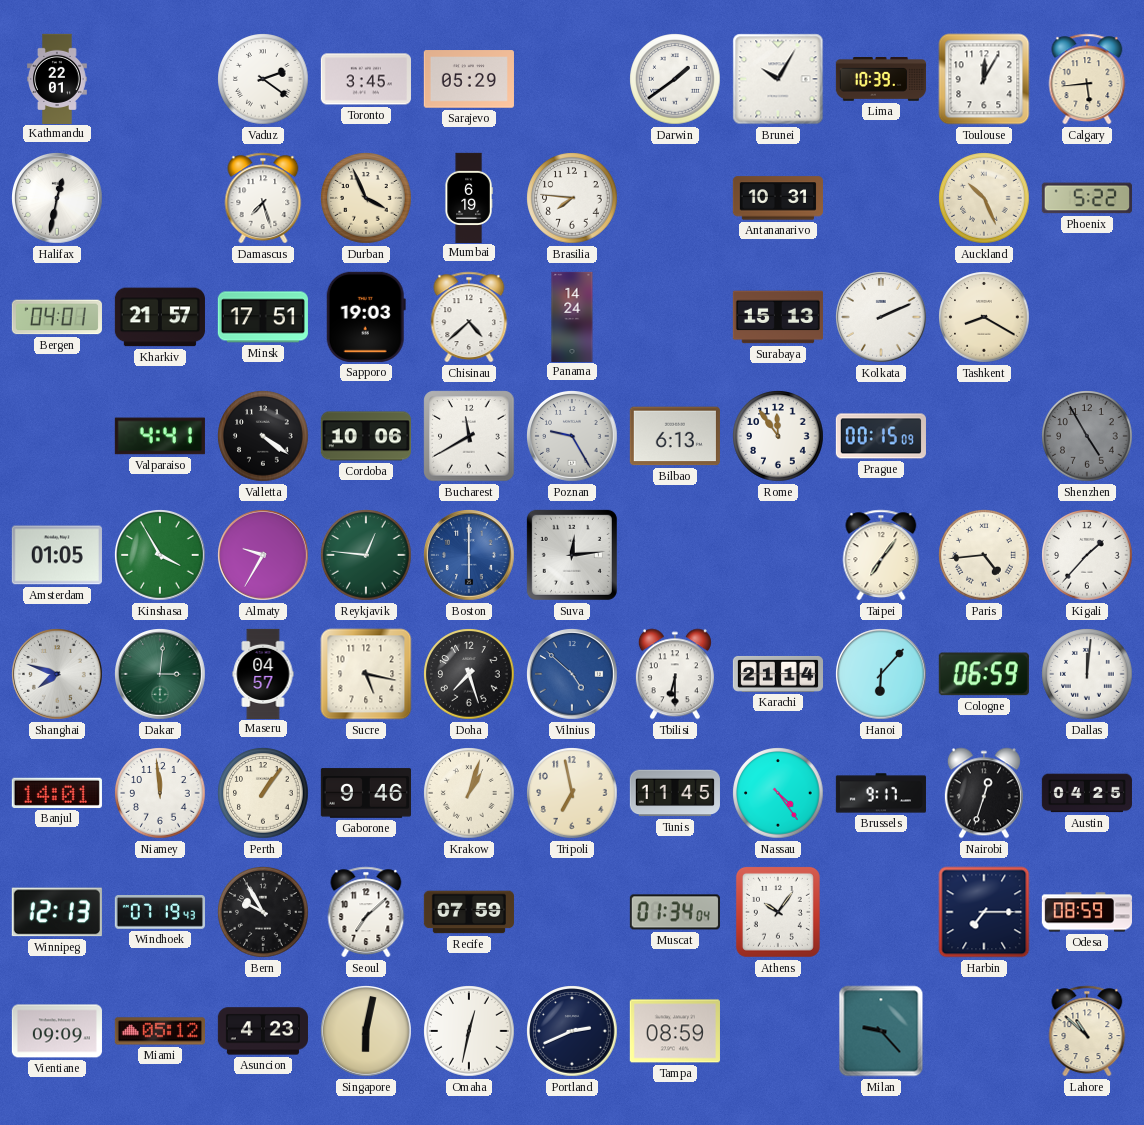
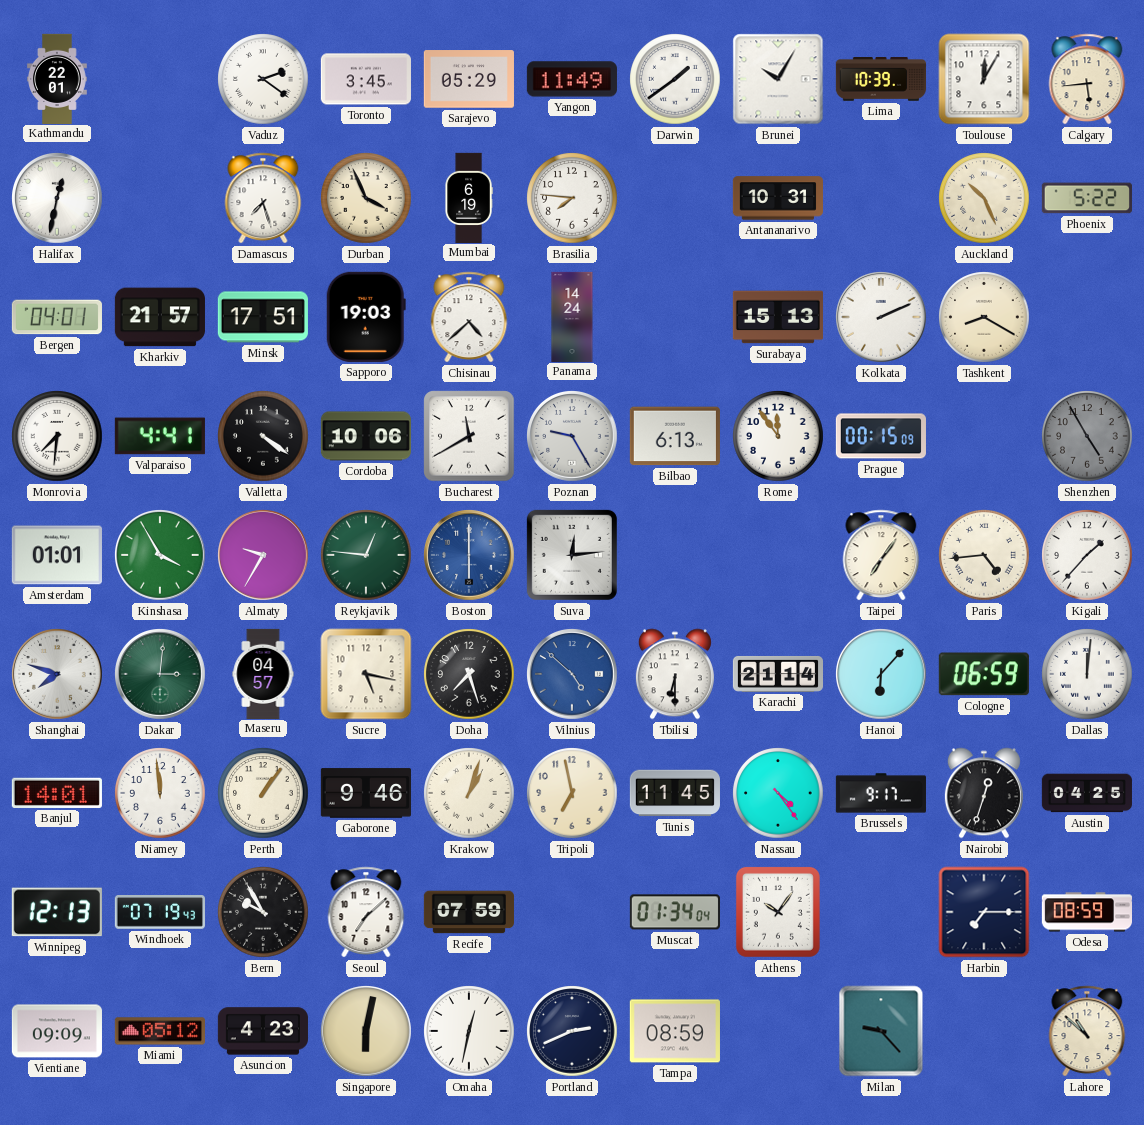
Yangon: none -> 11:49
Monrovia: none -> 7:31
Amsterdam: 01:05 -> 01:01
